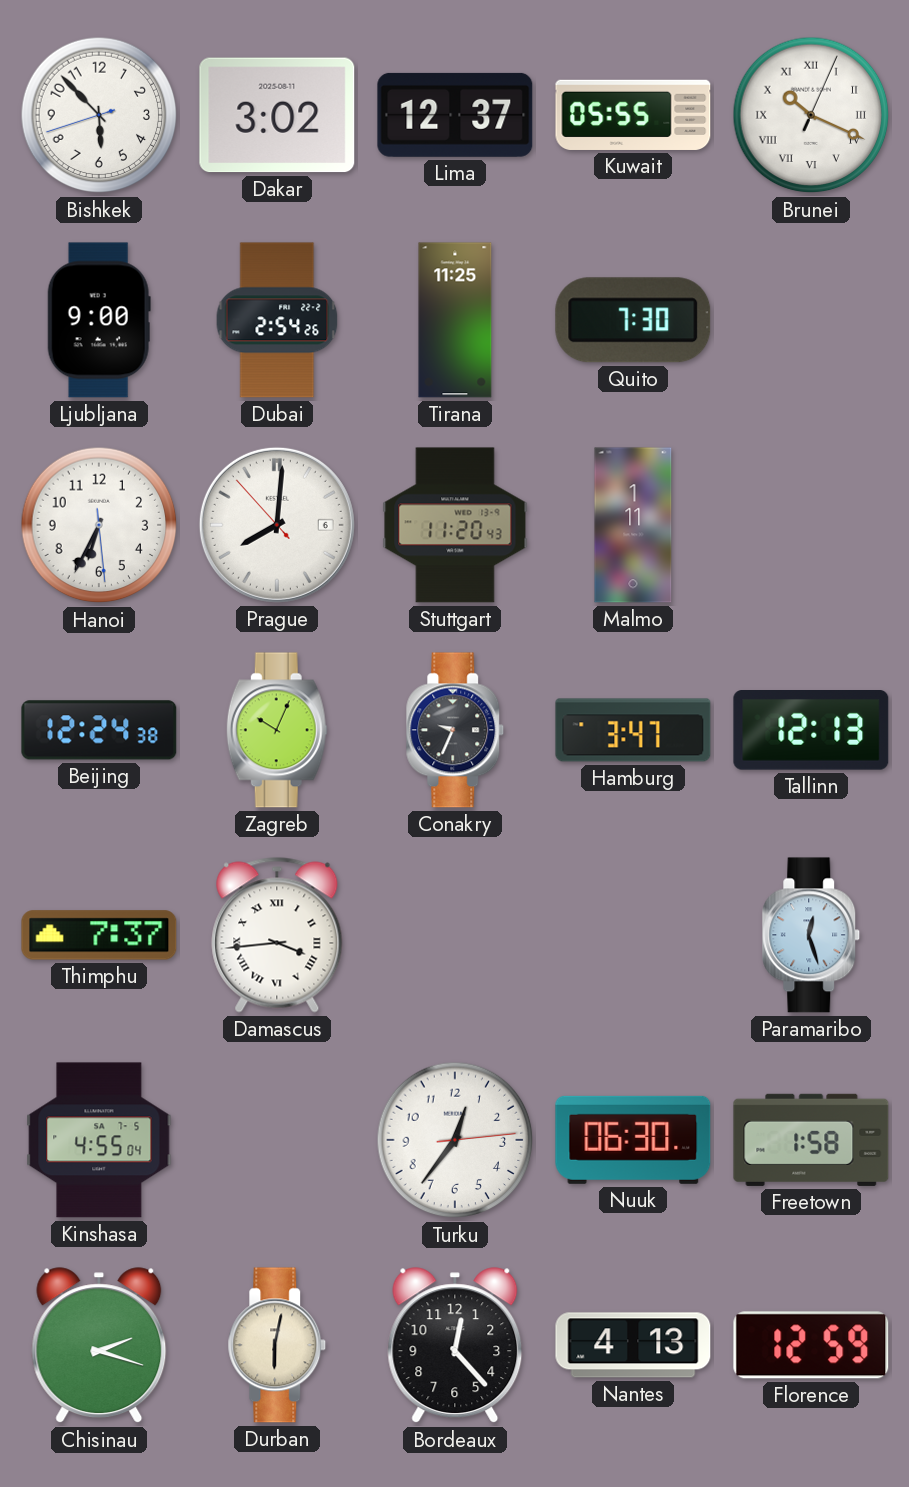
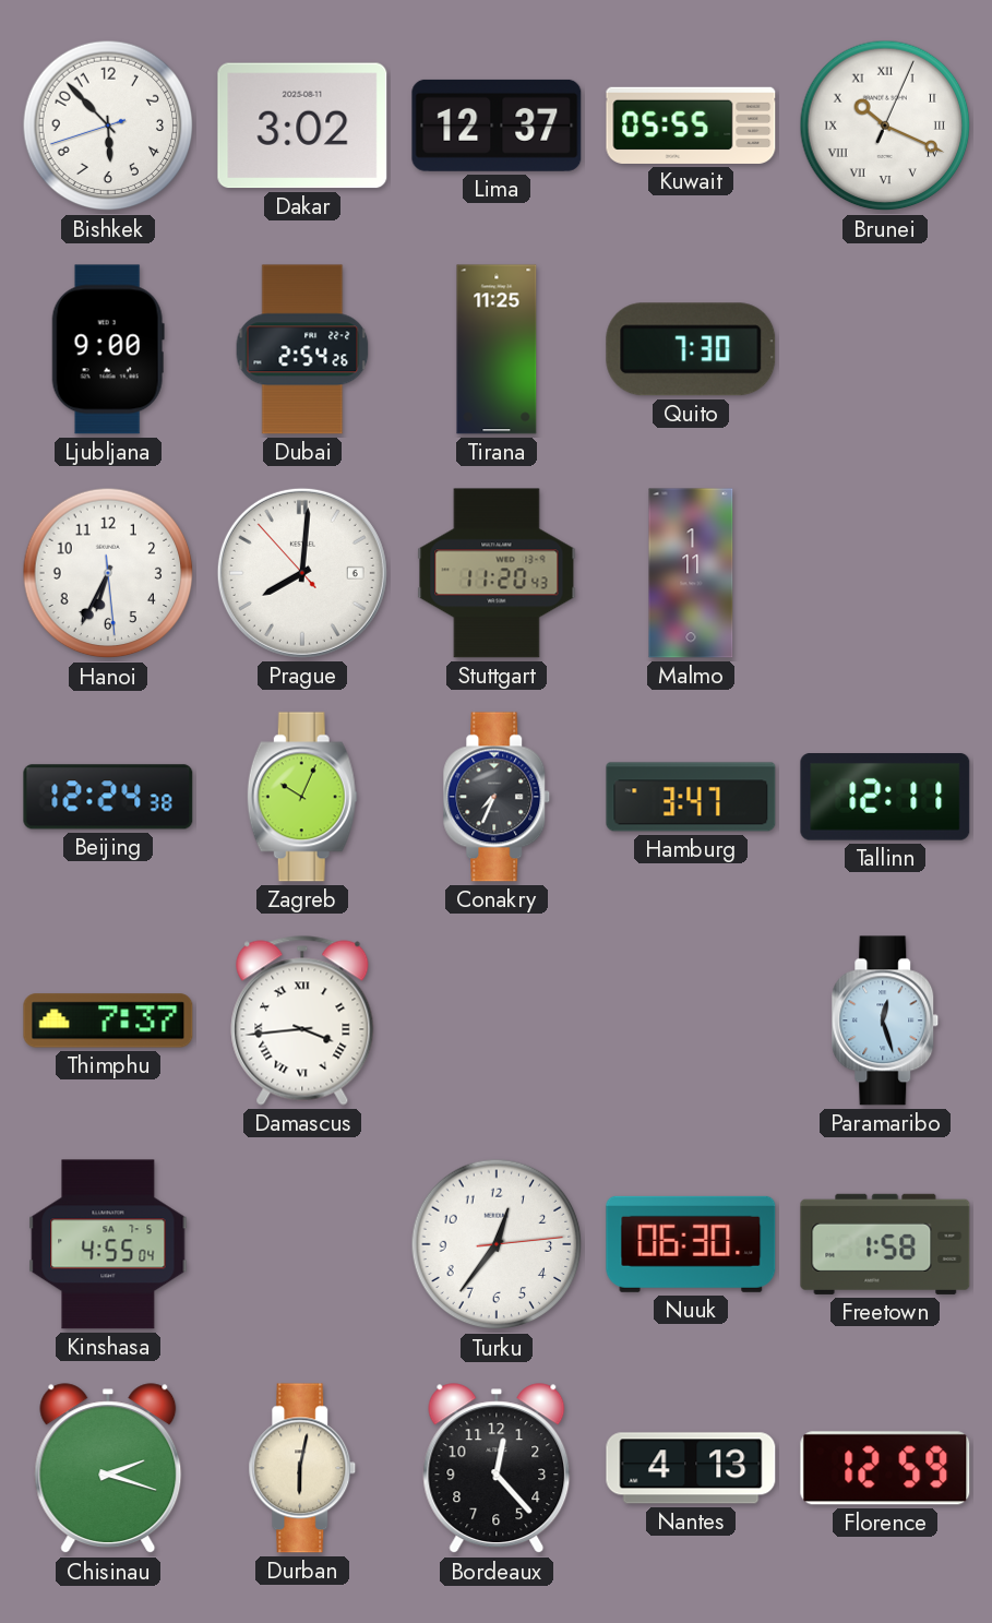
Conakry: 9:34 -> 7:34
Tallinn: 12:13 -> 12:11
